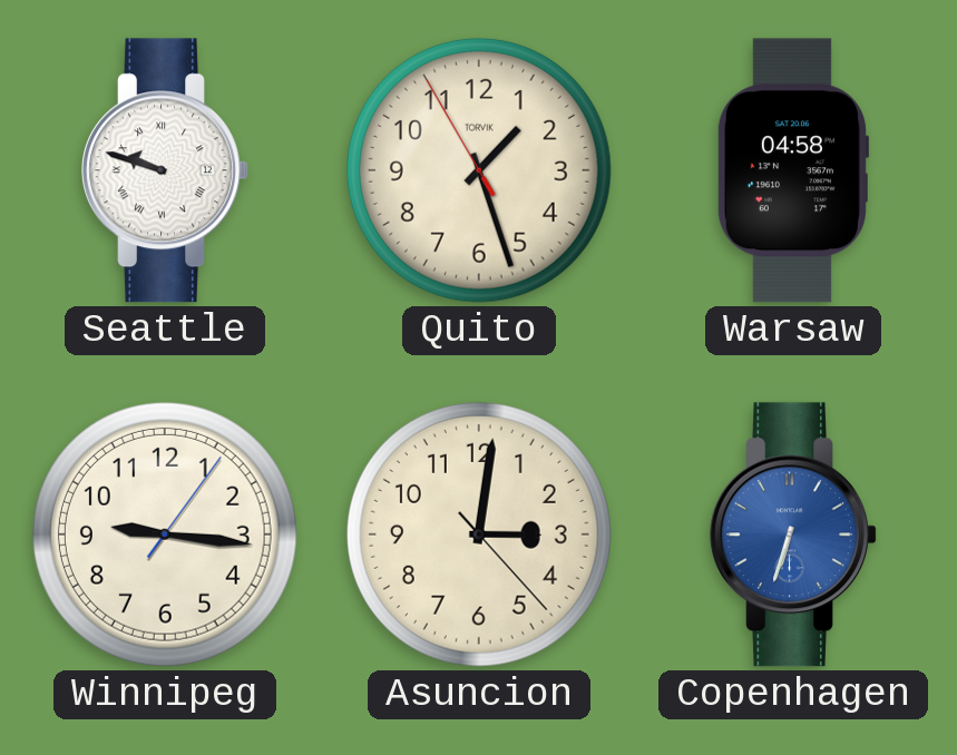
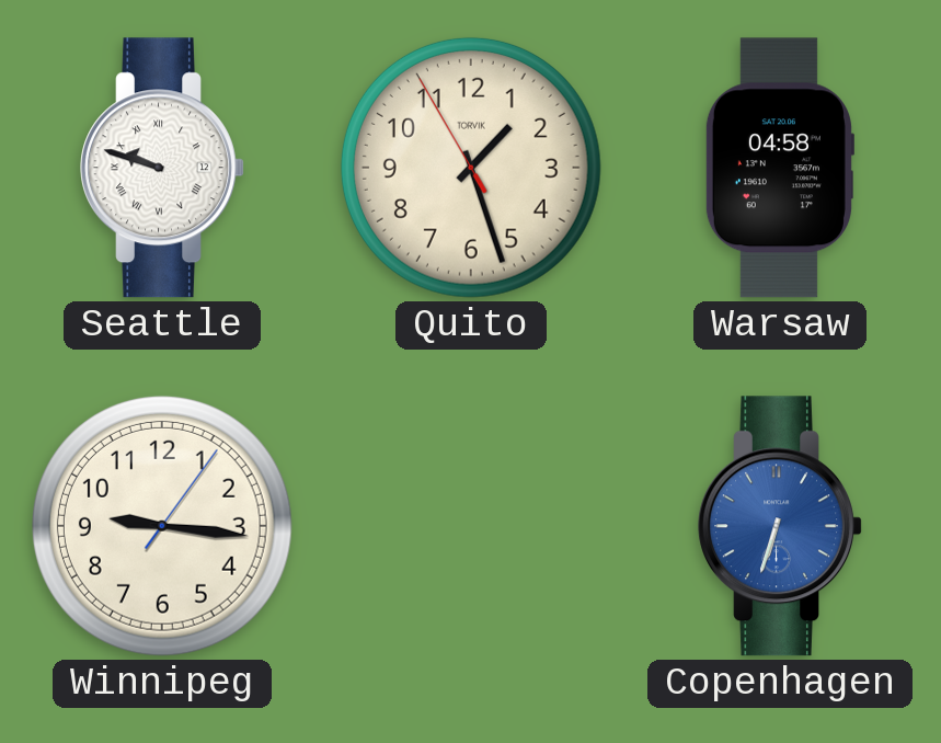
Asuncion: 3:01 -> none
